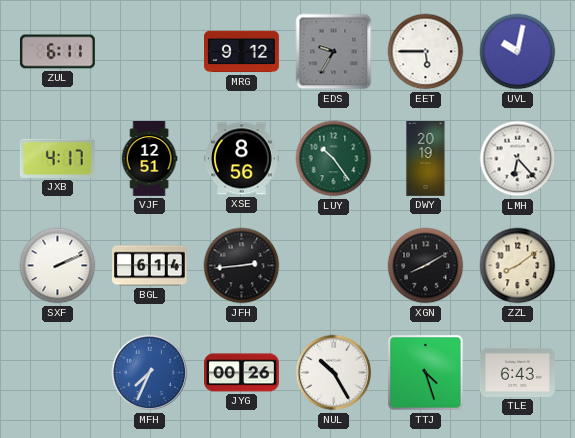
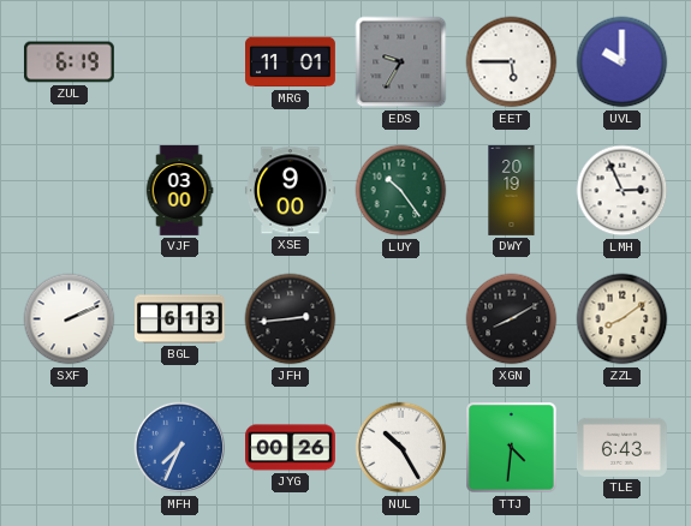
ZUL: 6:11 -> 6:19
MRG: 9:12 -> 11:01
UVL: 10:02 -> 10:00
JXB: 4:17 -> none
VJF: 12:51 -> 03:00
XSE: 8:56 -> 9:00
LMH: 6:23 -> 2:56
BGL: 6:14 -> 6:13
TTJ: 4:27 -> 4:31
